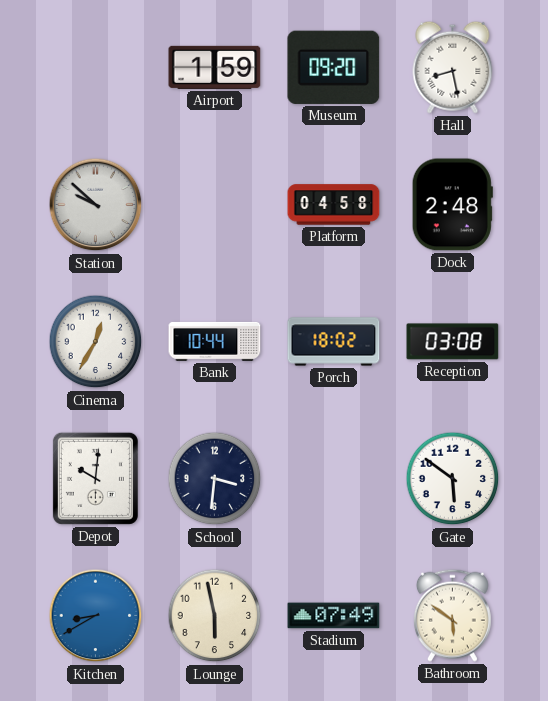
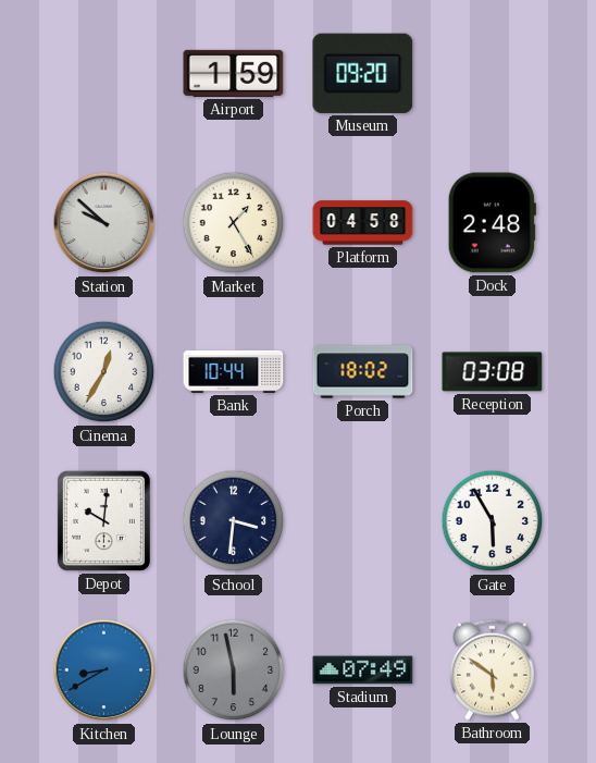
Hall: 8:28 -> none
Market: none -> 1:25
Gate: 5:51 -> 5:55
Lounge dial: cream -> grey
